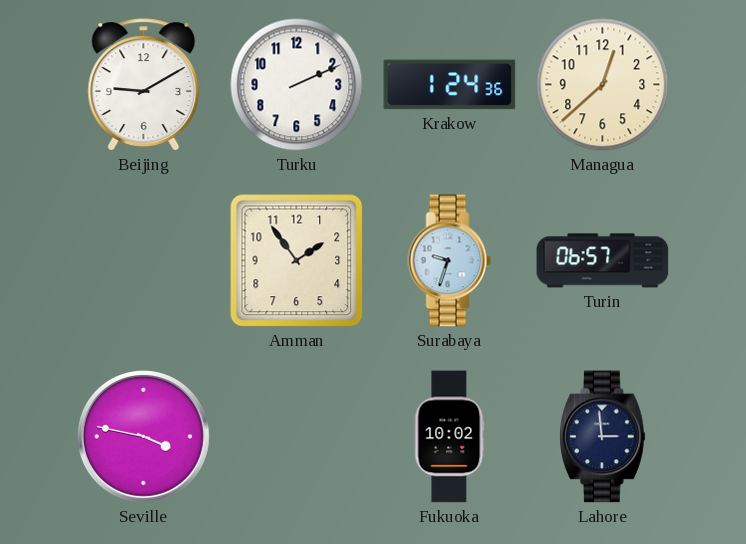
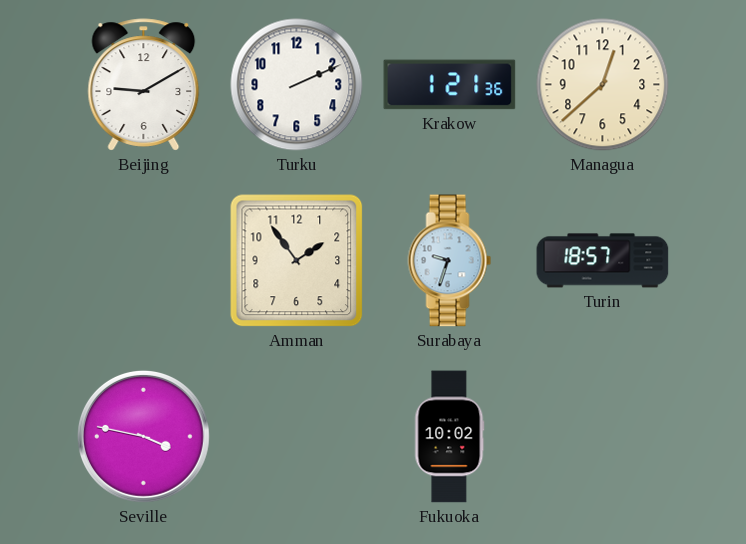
Krakow: 1:24 -> 1:21
Turin: 06:57 -> 18:57
Lahore: 2:59 -> none
